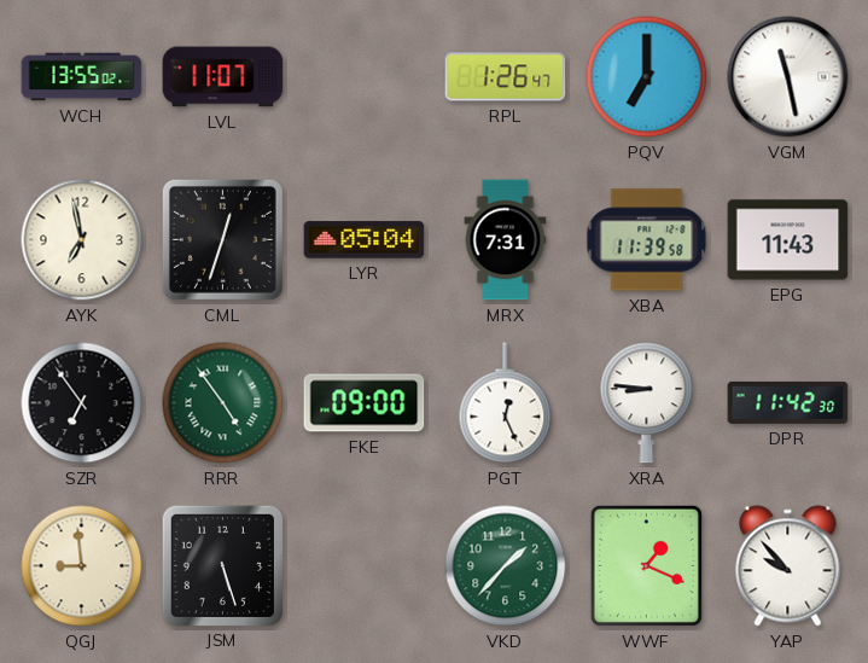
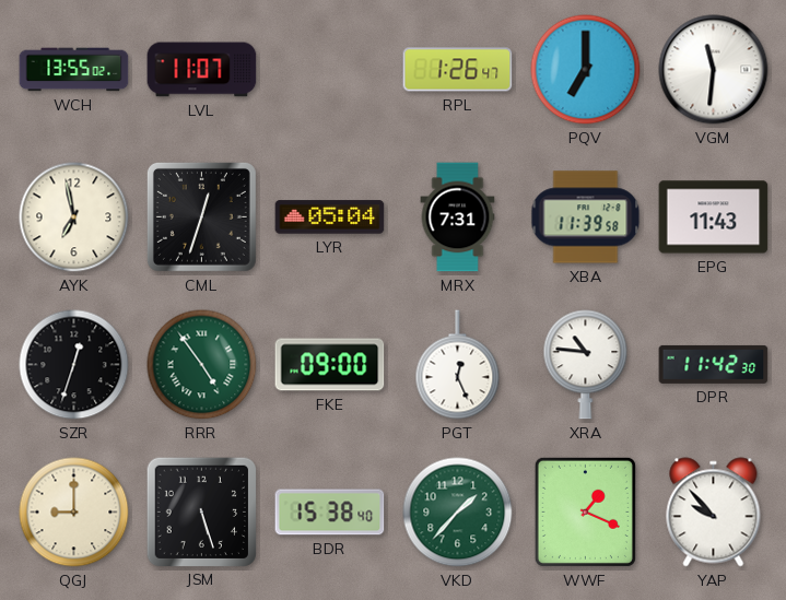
VGM: 11:28 -> 11:31
SZR: 6:54 -> 12:33
XRA: 8:46 -> 10:46
QGJ: 8:59 -> 9:00
BDR: none -> 15:38
